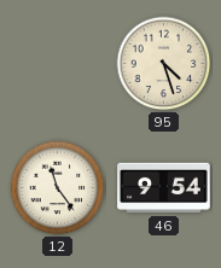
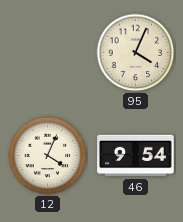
95: 4:27 -> 4:04
12: 11:24 -> 4:04
